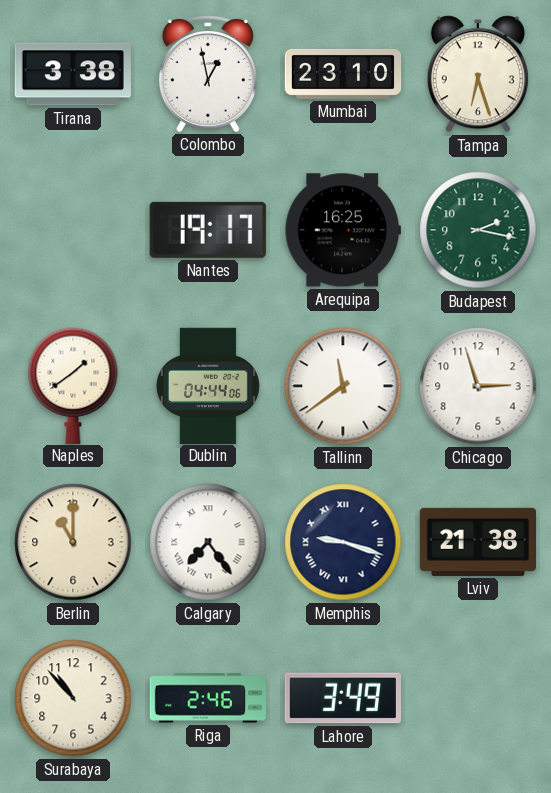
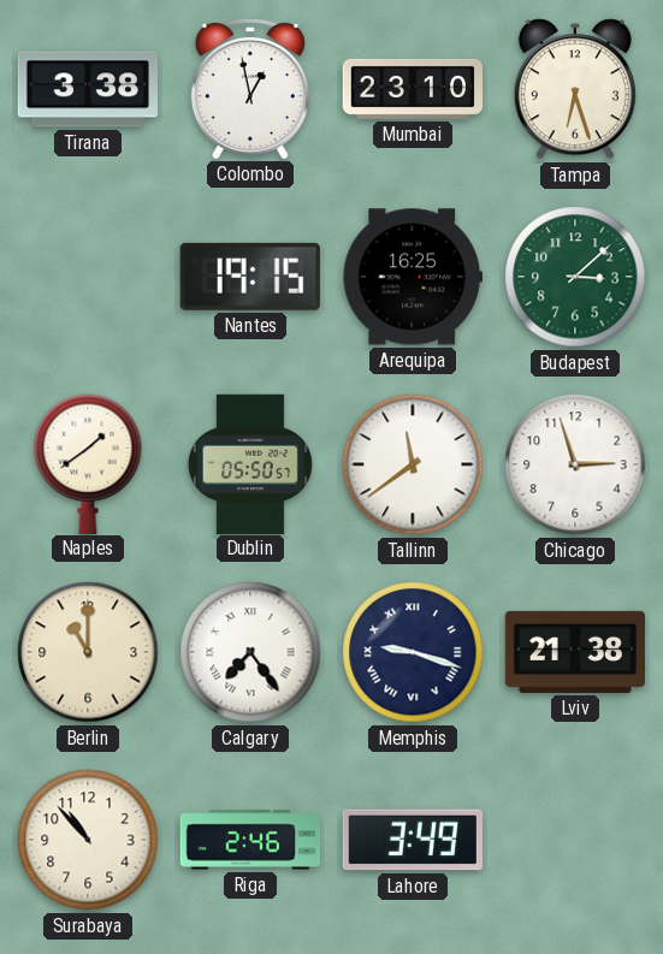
Nantes: 19:17 -> 19:15
Budapest: 2:17 -> 3:08
Dublin: 04:44 -> 05:50
